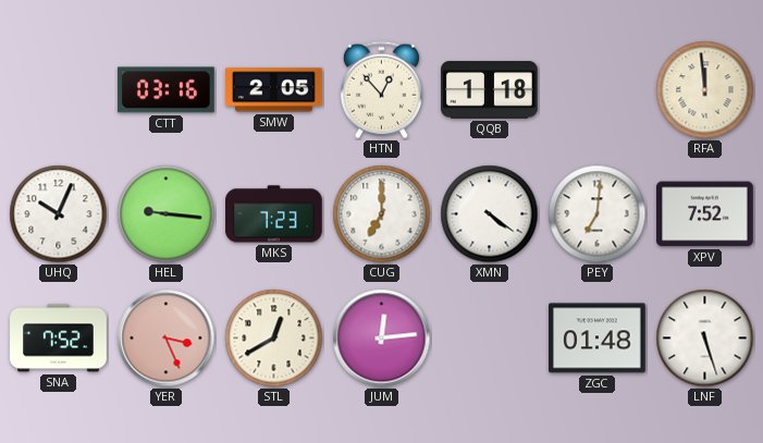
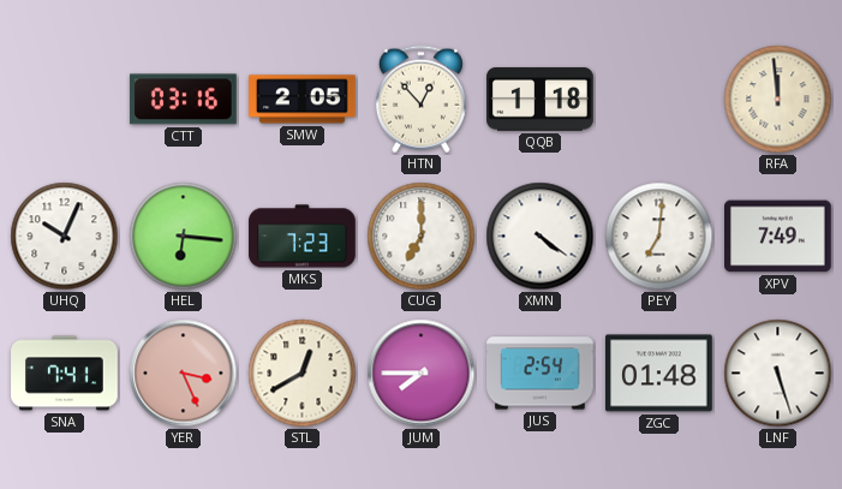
HEL: 9:16 -> 6:16
XPV: 7:52 -> 7:49
SNA: 7:52 -> 7:41
JUM: 12:14 -> 7:45
JUS: none -> 2:54
